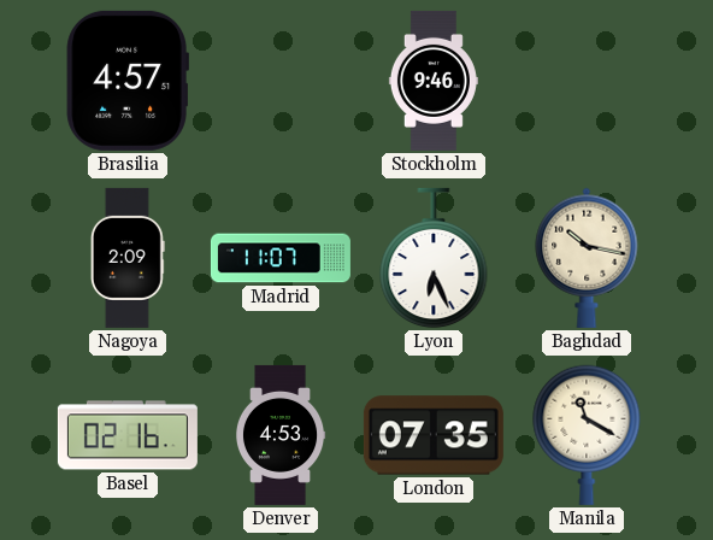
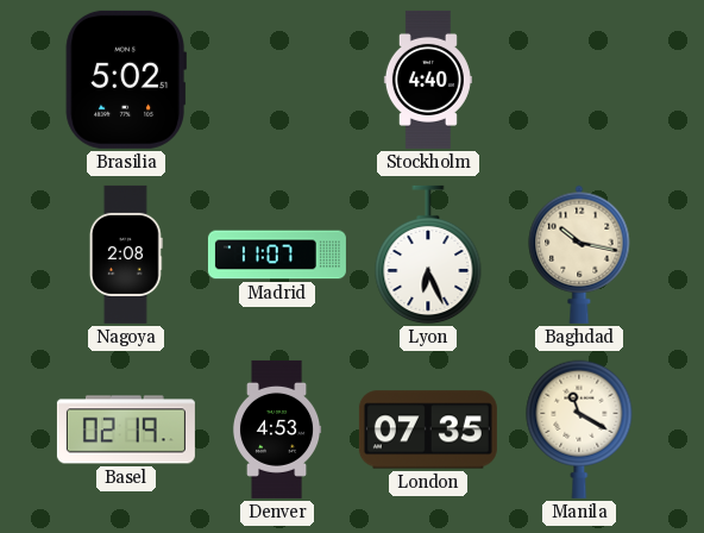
Brasilia: 4:57 -> 5:02
Stockholm: 9:46 -> 4:40
Nagoya: 2:09 -> 2:08
Basel: 02:16 -> 02:19
